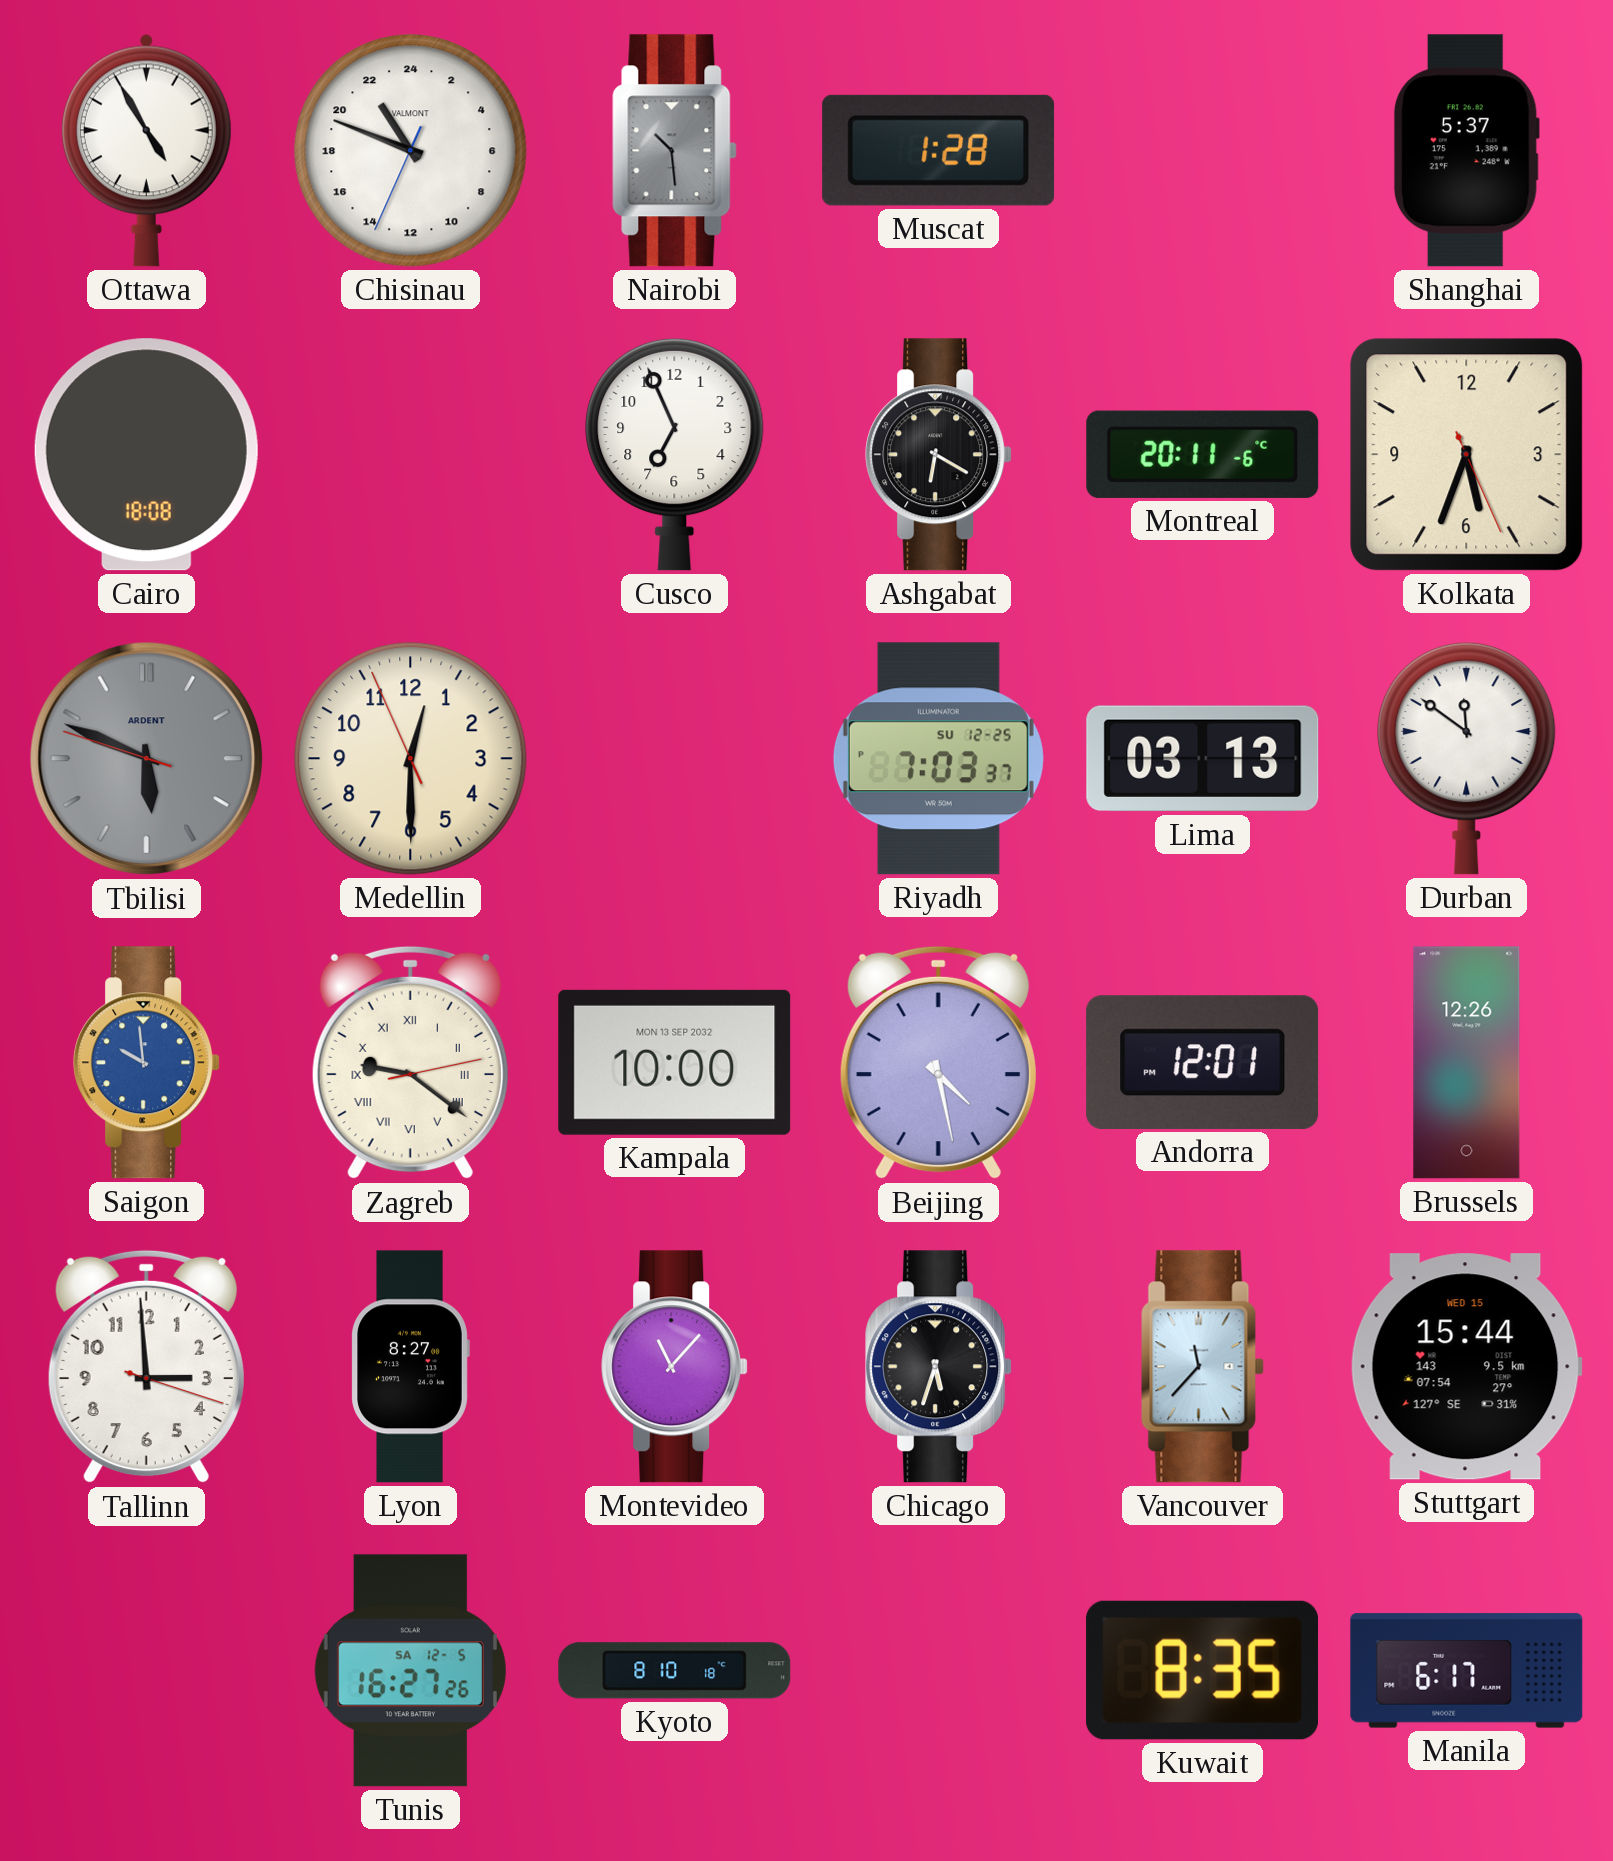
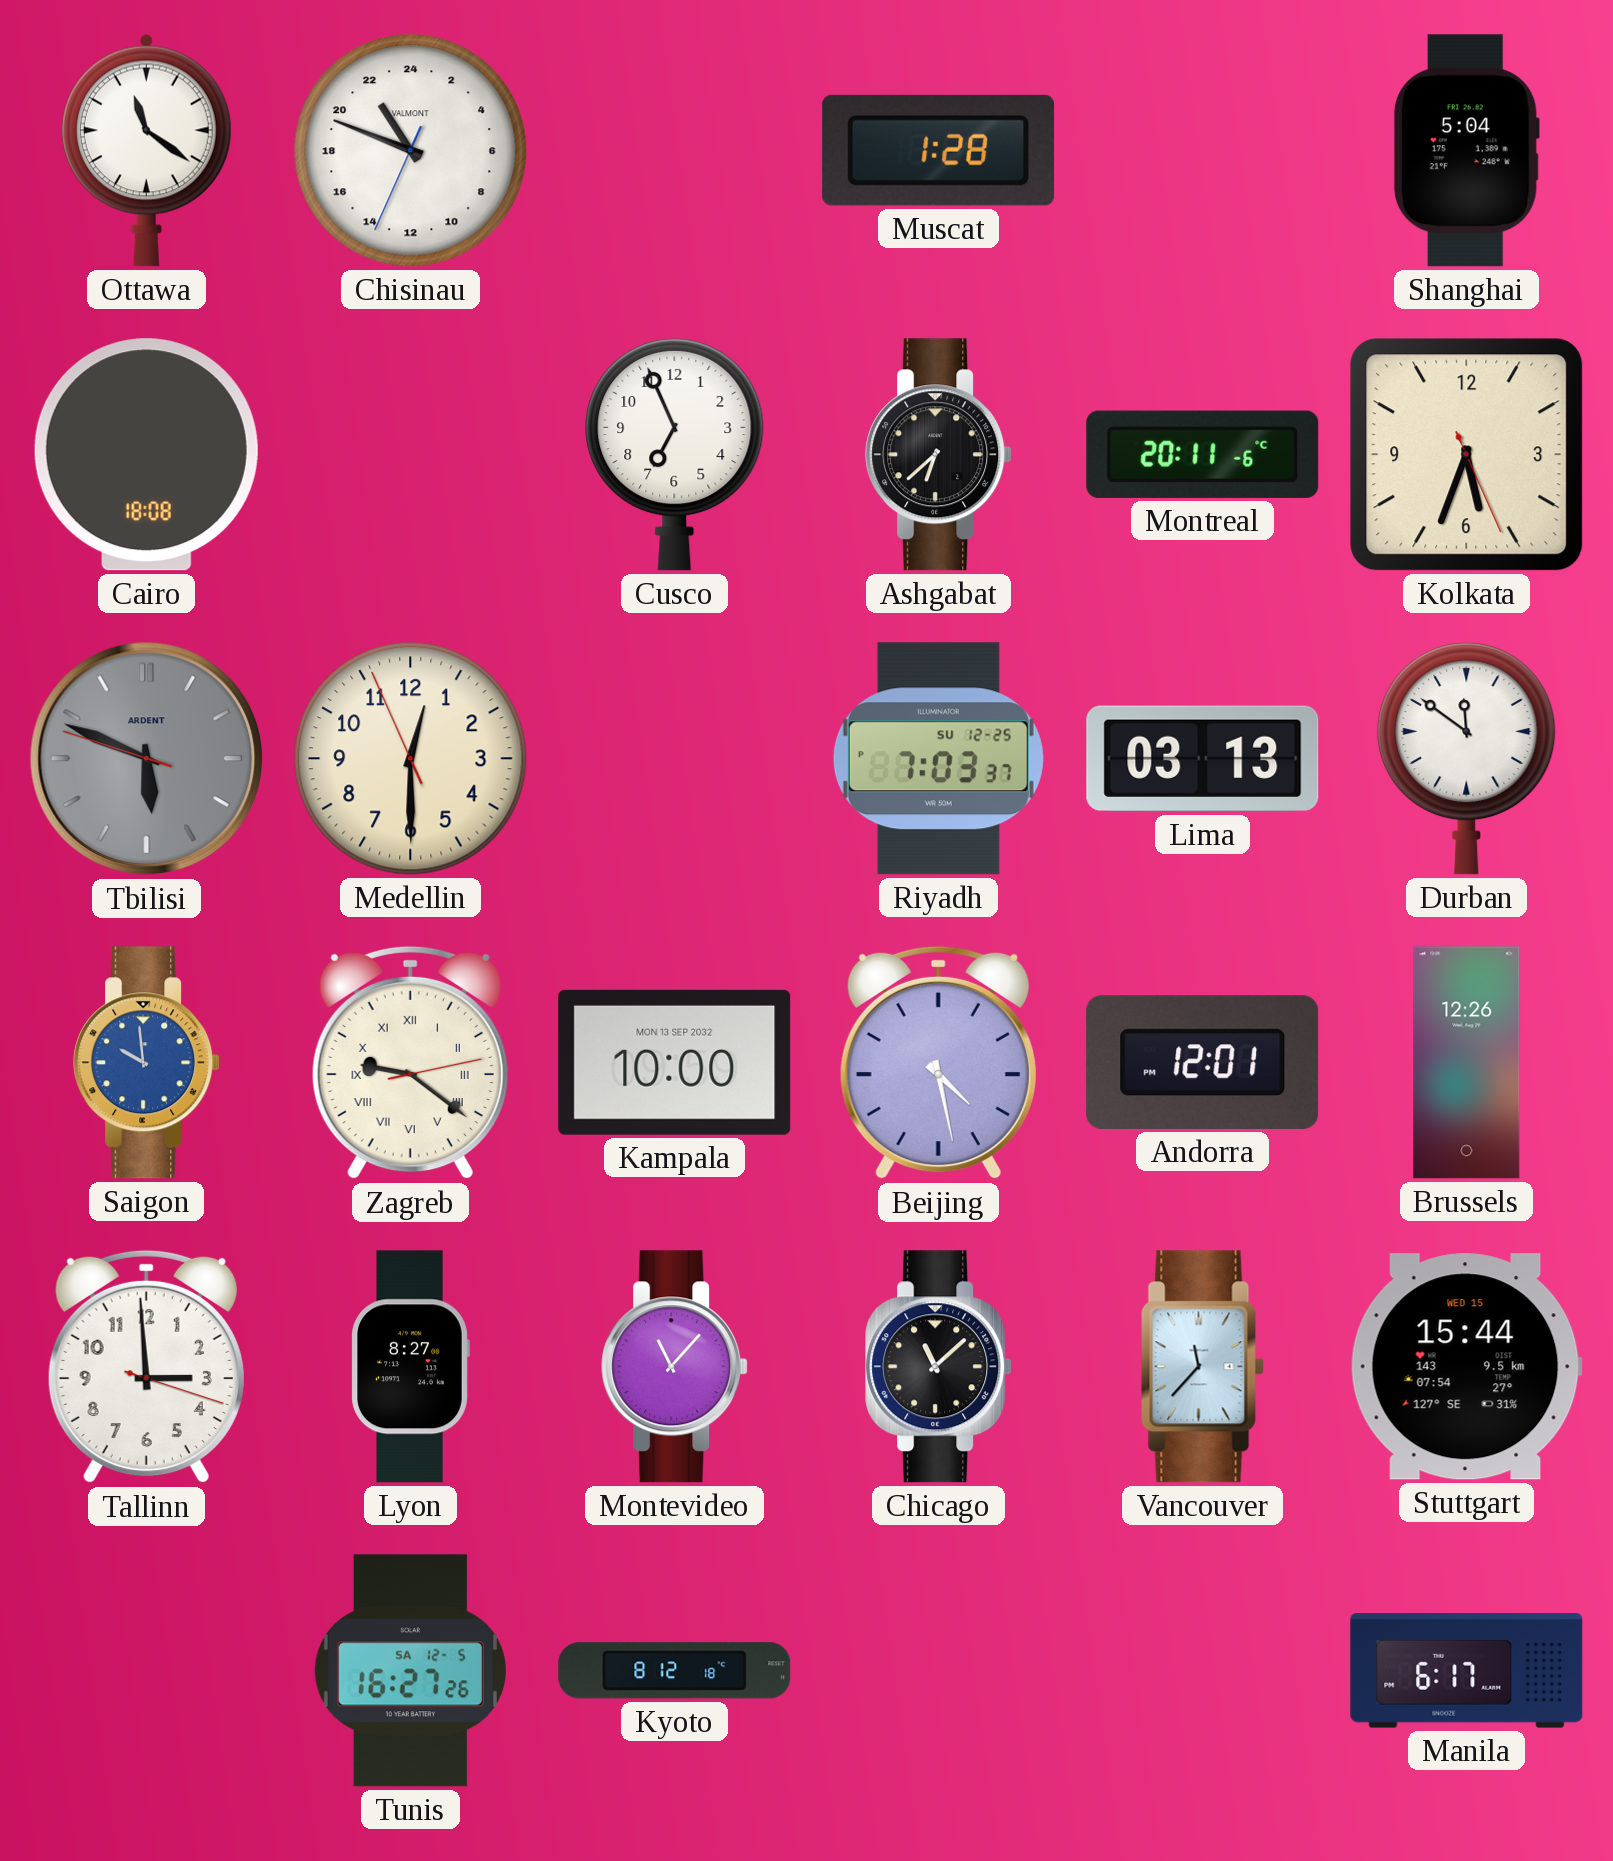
Ottawa: 4:55 -> 11:21
Nairobi: 10:29 -> none
Shanghai: 5:37 -> 5:04
Ashgabat: 6:20 -> 6:38
Chicago: 5:33 -> 11:08
Kyoto: 8:10 -> 8:12
Kuwait: 8:35 -> none
